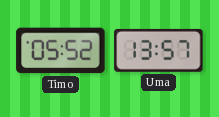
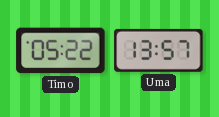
Timo: 05:52 -> 05:22
